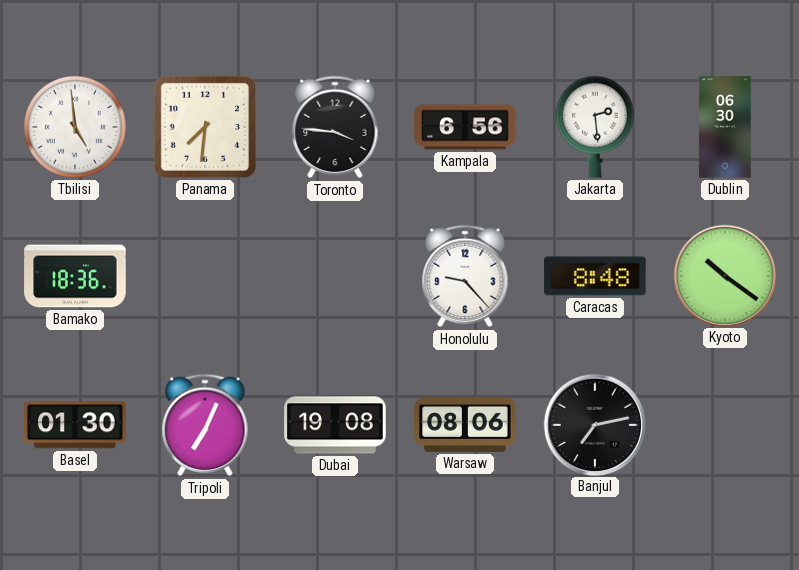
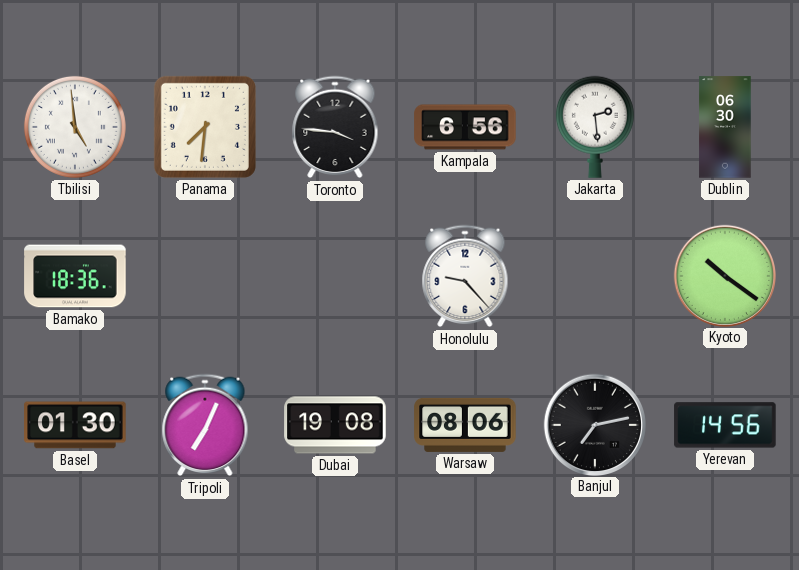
Caracas: 8:48 -> none
Yerevan: none -> 14:56
